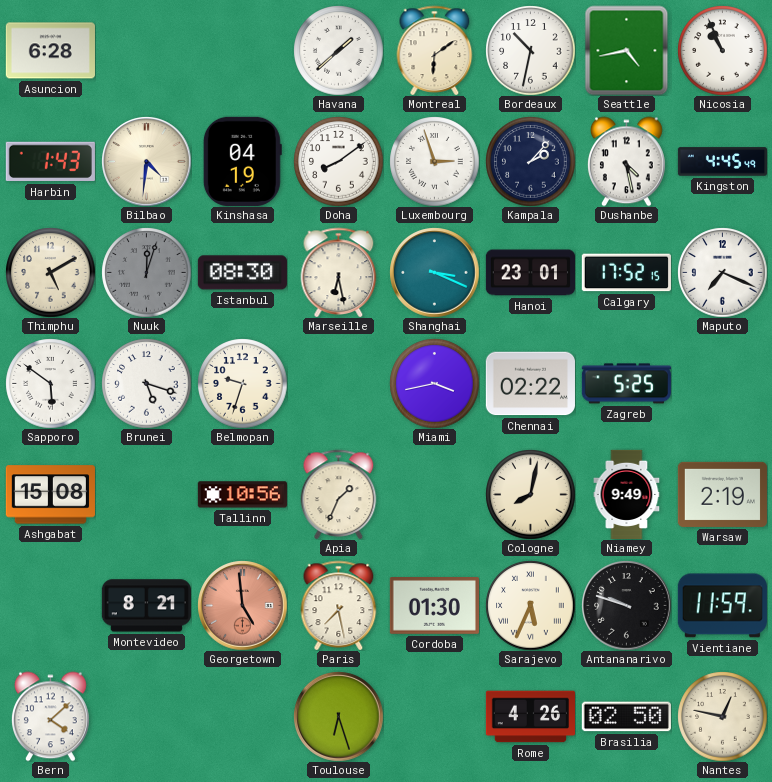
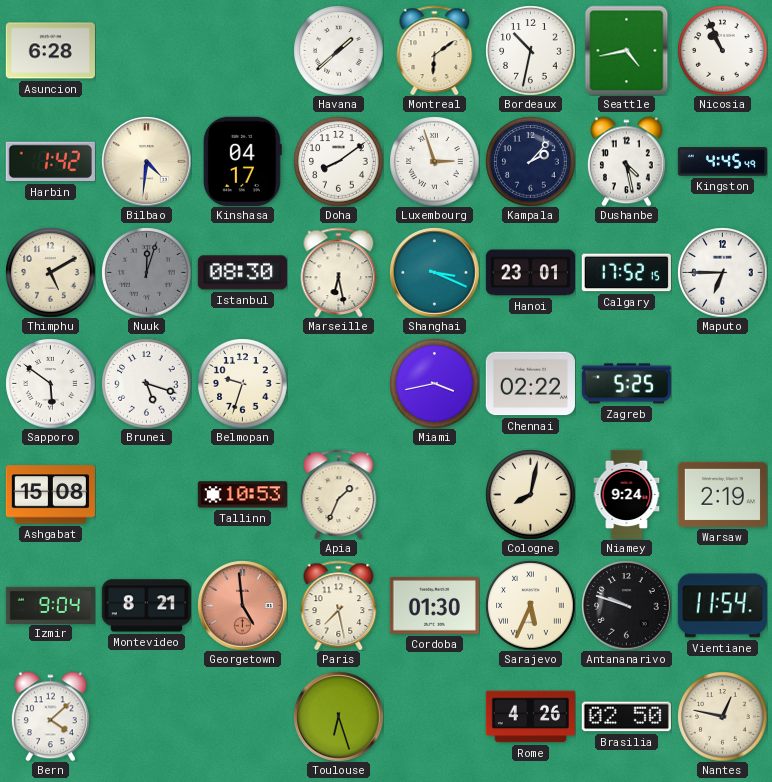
Harbin: 1:43 -> 1:42
Kinshasa: 04:19 -> 04:17
Maputo: 7:19 -> 6:45
Tallinn: 10:56 -> 10:53
Niamey: 9:49 -> 9:24
Izmir: none -> 9:04
Vientiane: 11:59 -> 11:54
